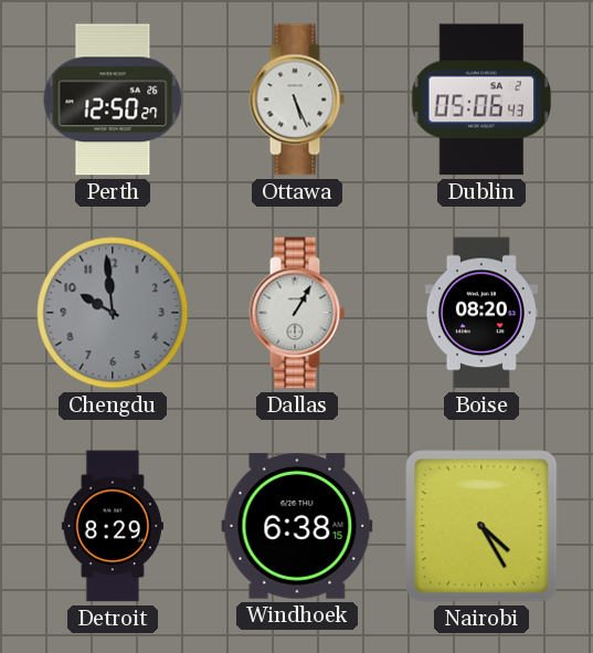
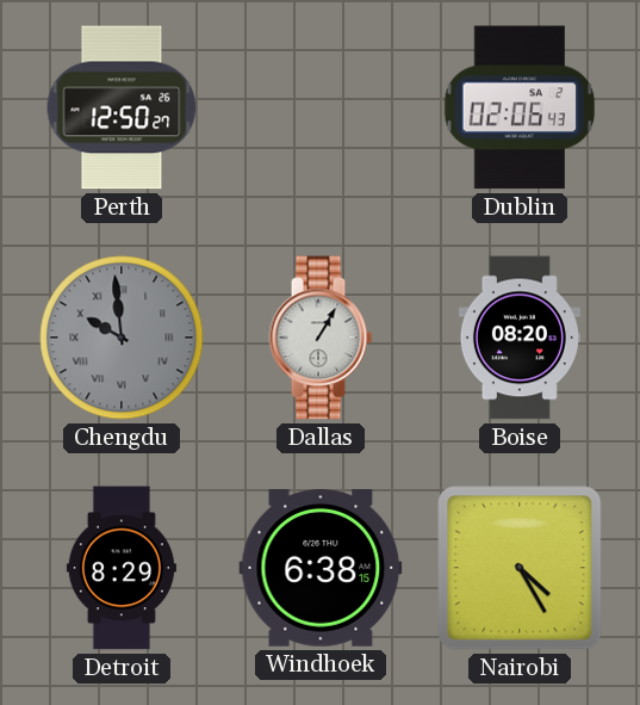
Ottawa: 5:26 -> none
Dublin: 05:06 -> 02:06
Chengdu numerals: Arabic -> Roman
